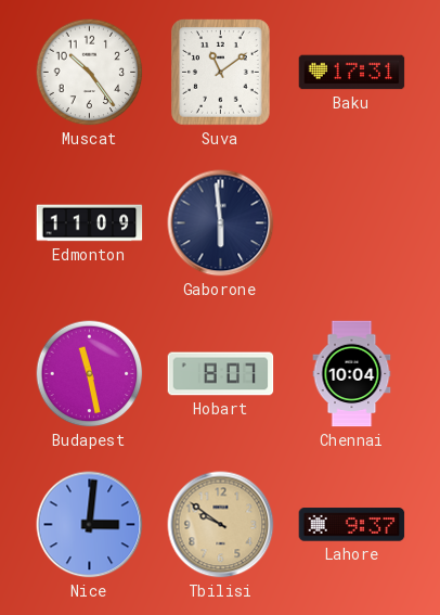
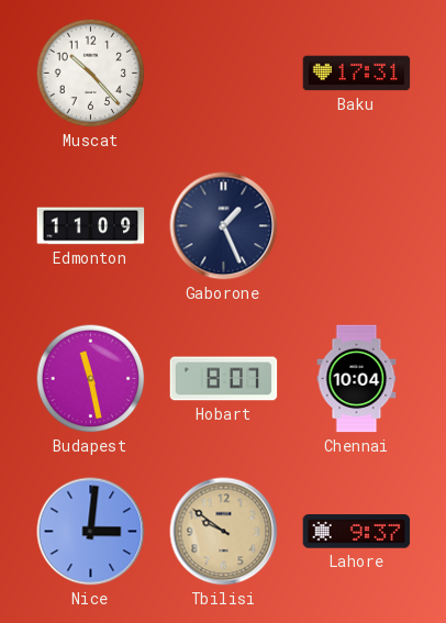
Muscat: 10:24 -> 10:23
Suva: 11:09 -> none
Gaborone: 5:59 -> 1:26
